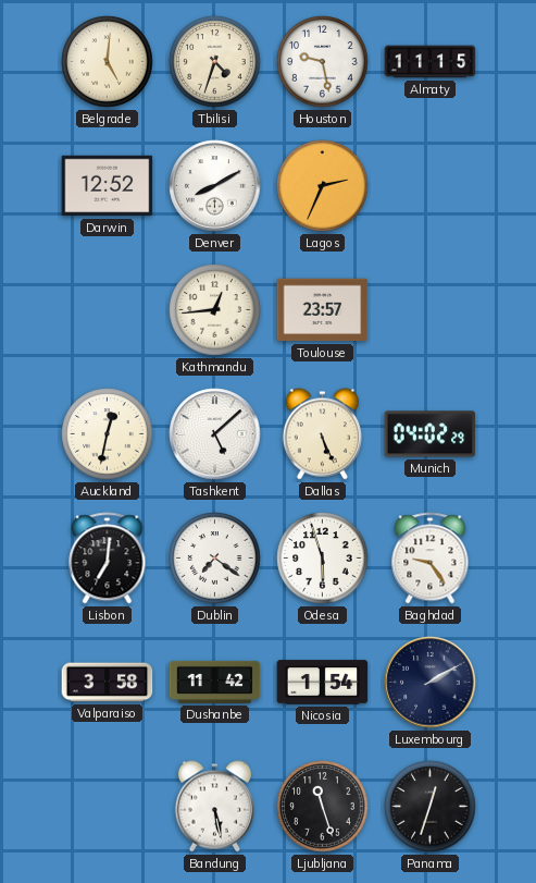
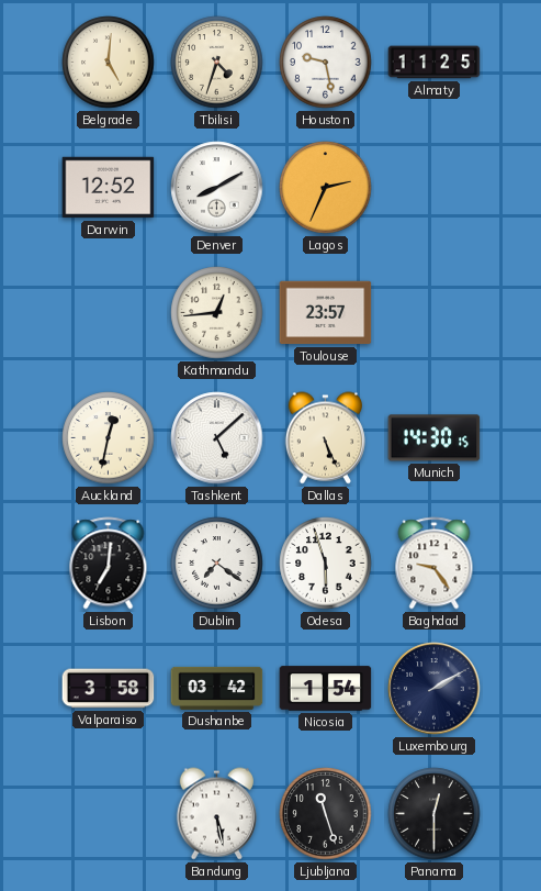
Almaty: 11:15 -> 11:25
Munich: 04:02 -> 14:30
Dushanbe: 11:42 -> 03:42
Panama: 12:33 -> 12:30
